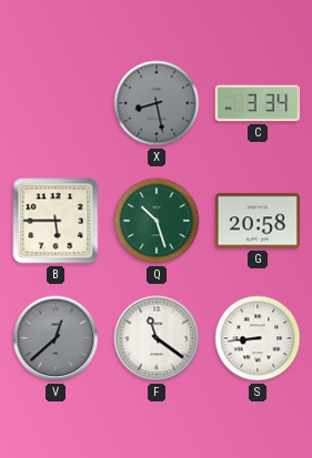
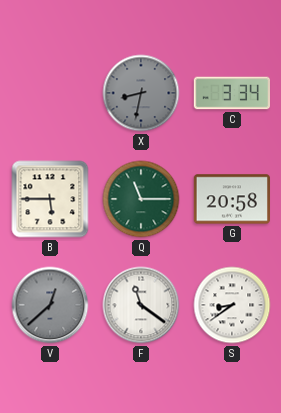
X: 8:28 -> 8:32
Q: 10:27 -> 11:15
S: 8:44 -> 8:39
